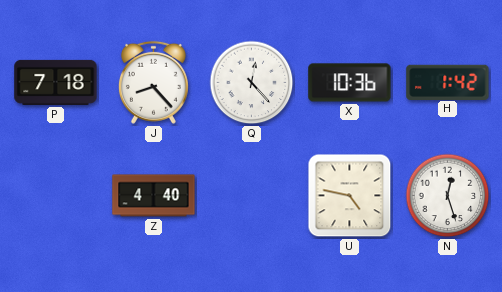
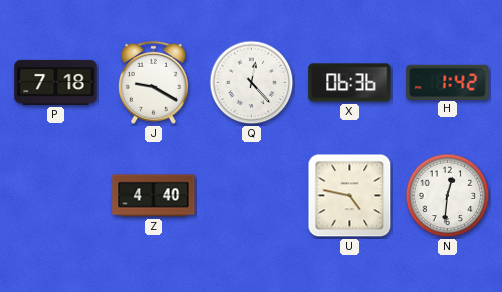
J: 8:23 -> 9:20
X: 10:36 -> 06:36
N: 12:27 -> 12:31
